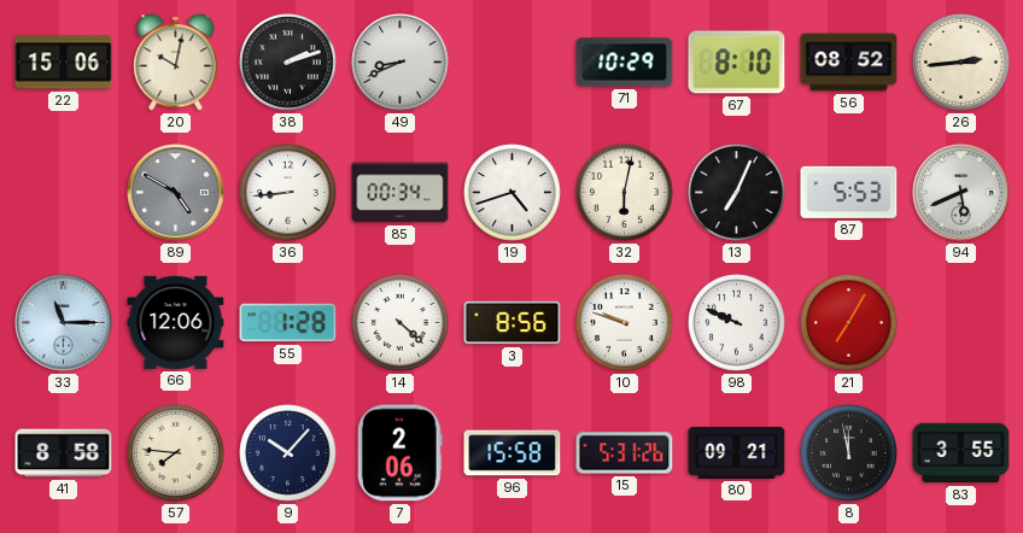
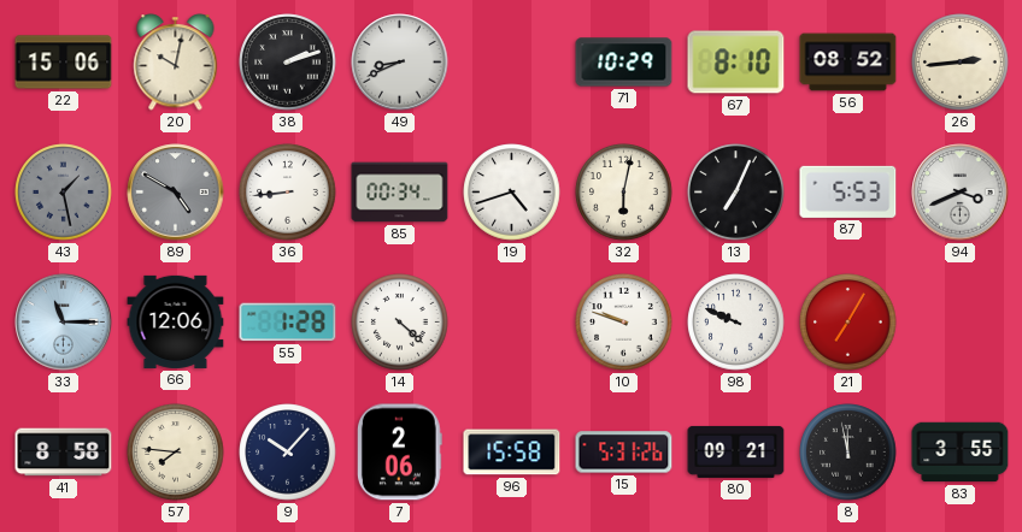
43: none -> 1:28
94: 5:41 -> 3:41
3: 8:56 -> none
